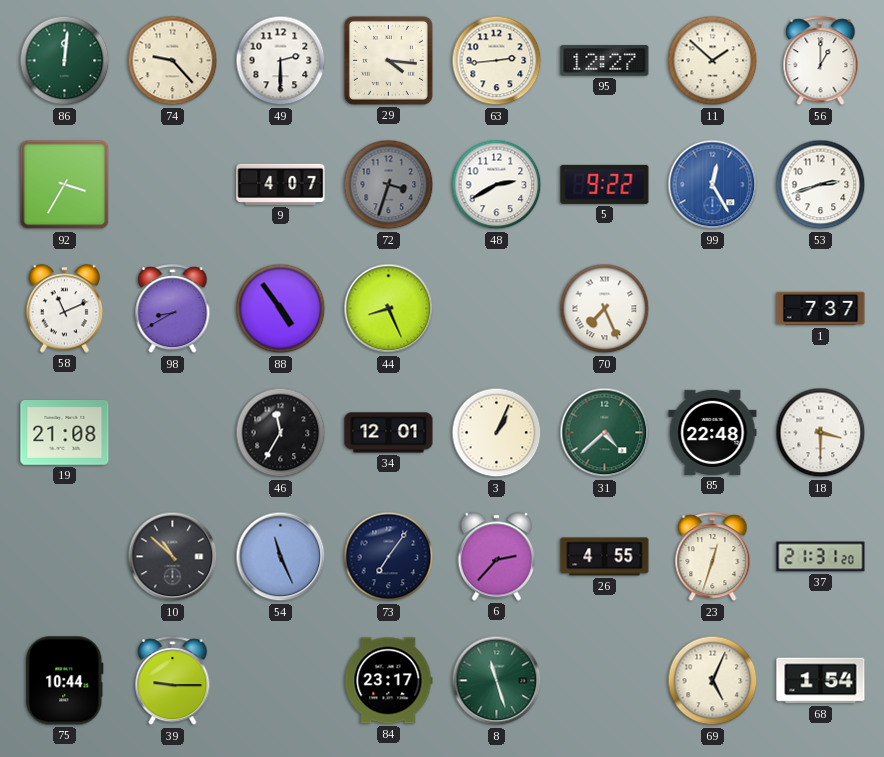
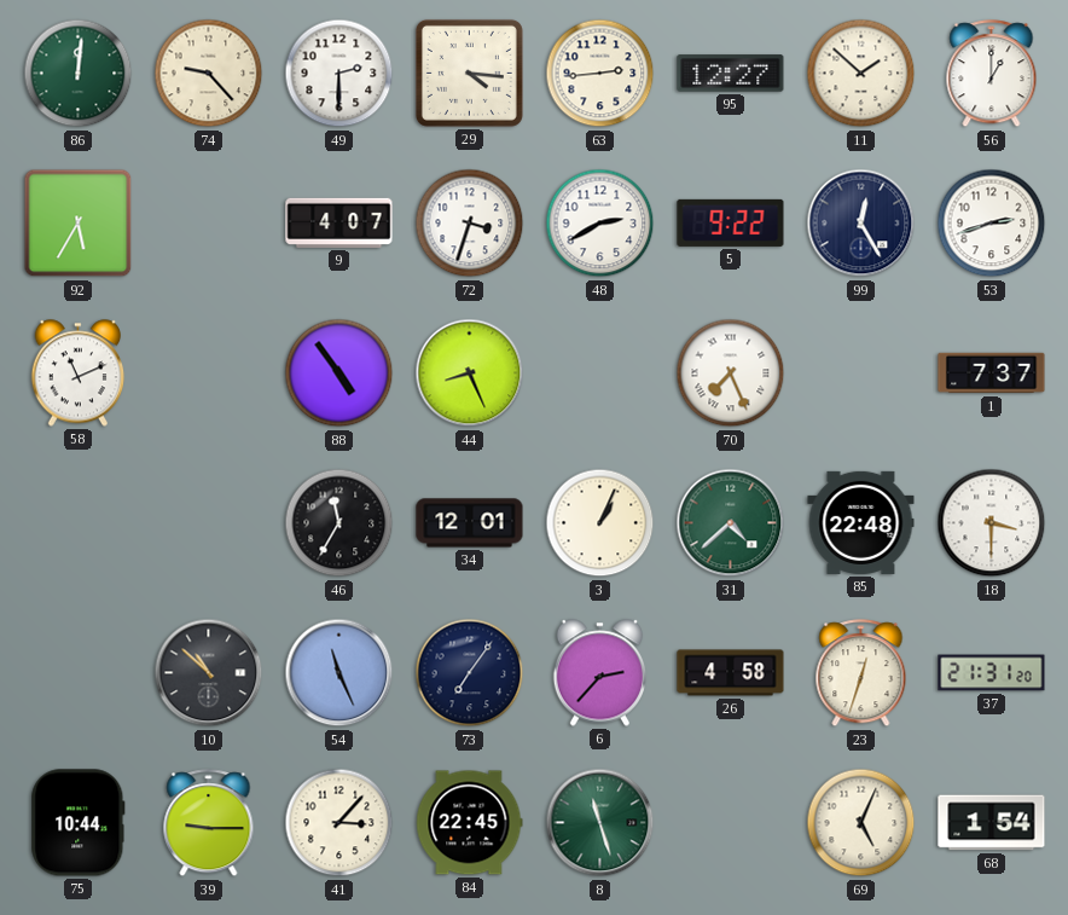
92: 3:35 -> 5:35
72 dial: grey -> white
99 dial: blue -> navy
98: 8:40 -> none
19: 21:08 -> none
26: 4:55 -> 4:58
41: none -> 3:07
84: 23:17 -> 22:45
